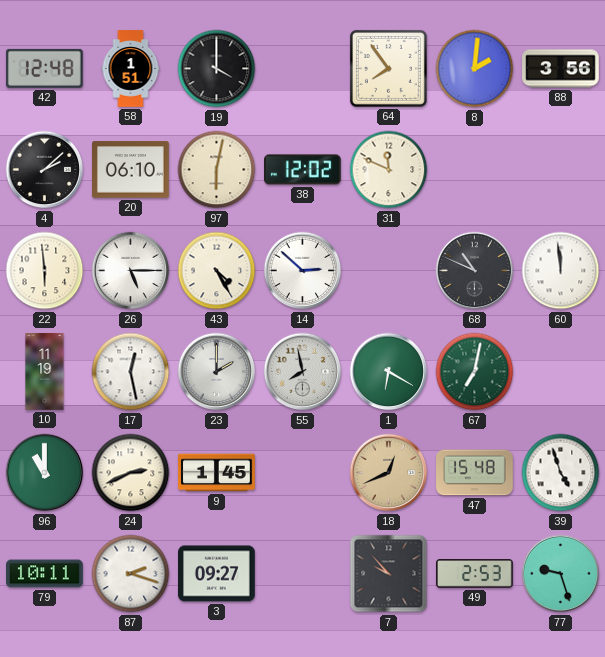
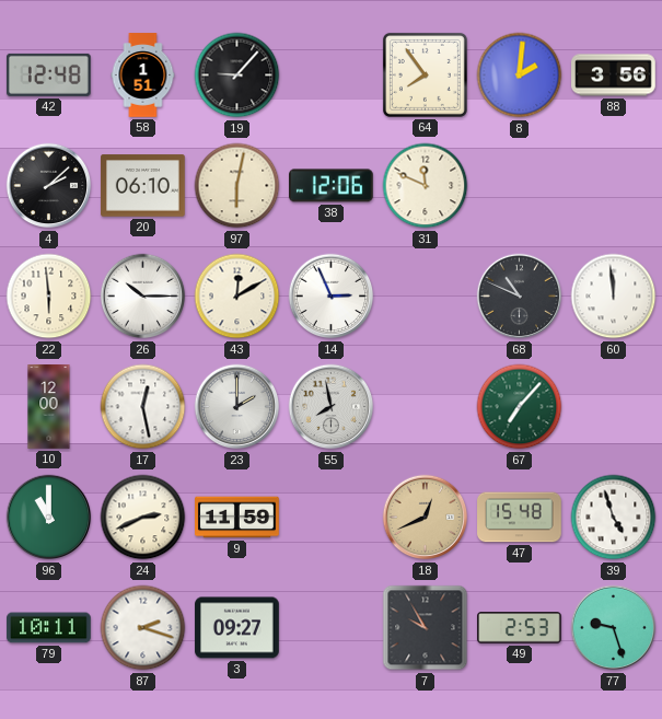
19: 4:00 -> 9:07
38: 12:02 -> 12:06
26: 5:15 -> 10:15
43: 4:25 -> 12:10
14: 2:52 -> 2:56
10: 11:19 -> 12:00
1: 6:20 -> none
67: 7:02 -> 7:07
9: 1:45 -> 11:59
7: 9:53 -> 9:55
